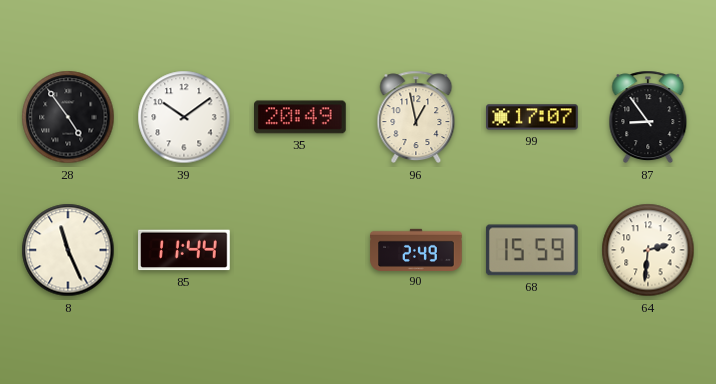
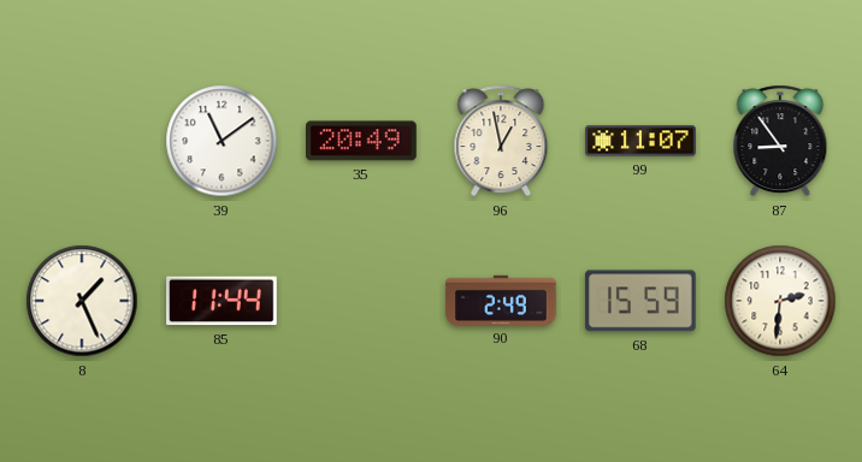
28: 4:54 -> none
39: 10:09 -> 11:09
99: 17:07 -> 11:07
8: 11:26 -> 1:26
